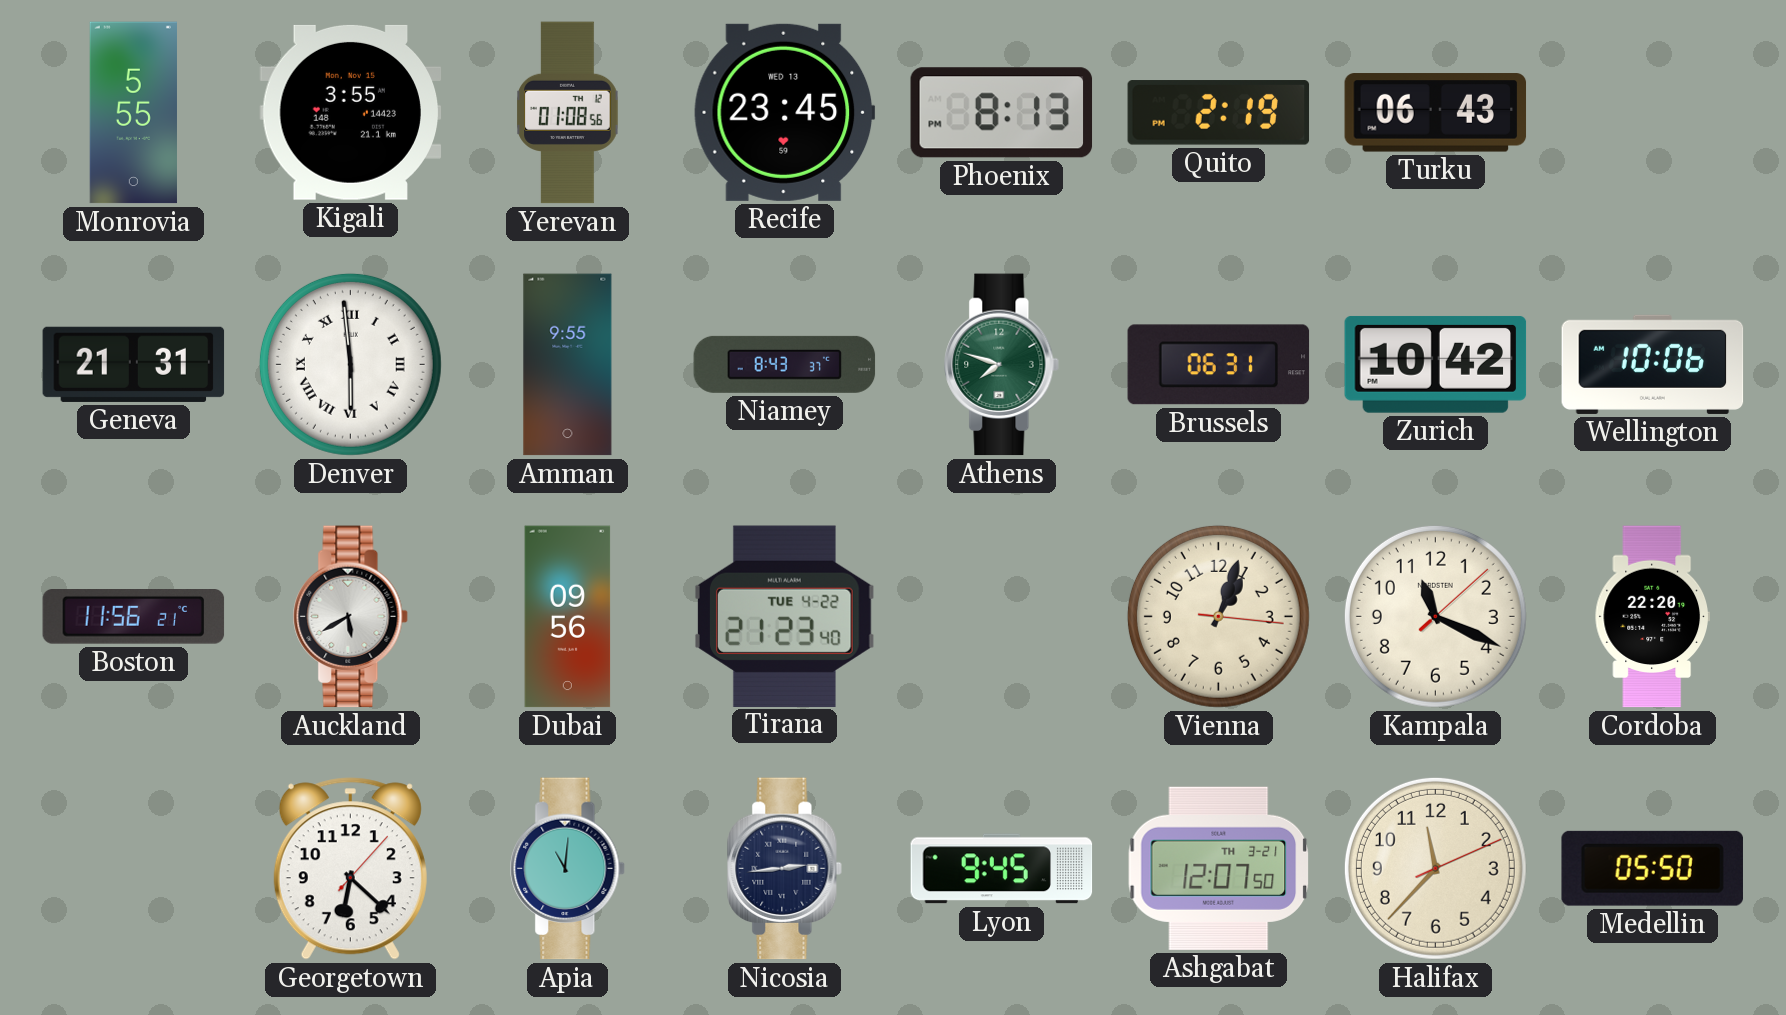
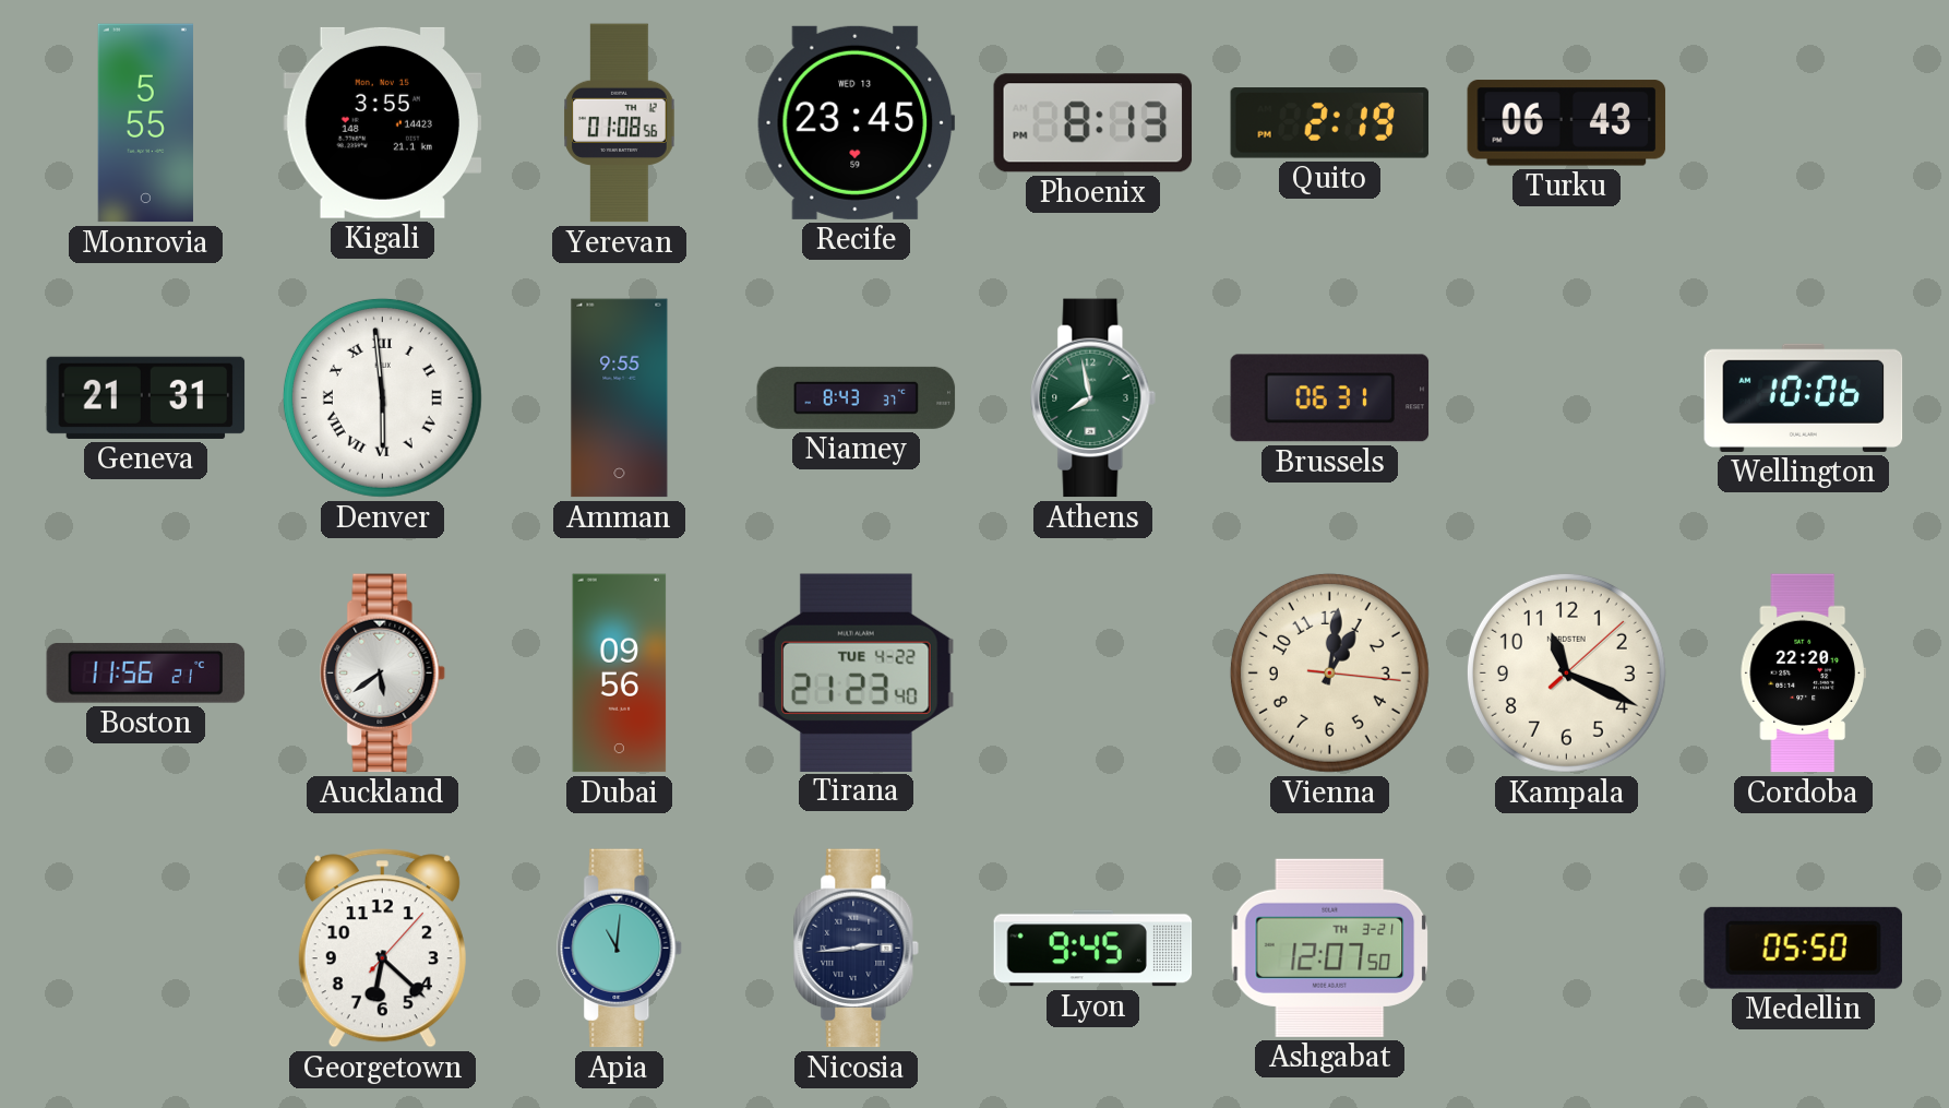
Athens: 7:48 -> 7:58
Zurich: 10:42 -> none
Auckland: 5:40 -> 5:39
Vienna: 1:03 -> 1:01
Halifax: 11:37 -> none
